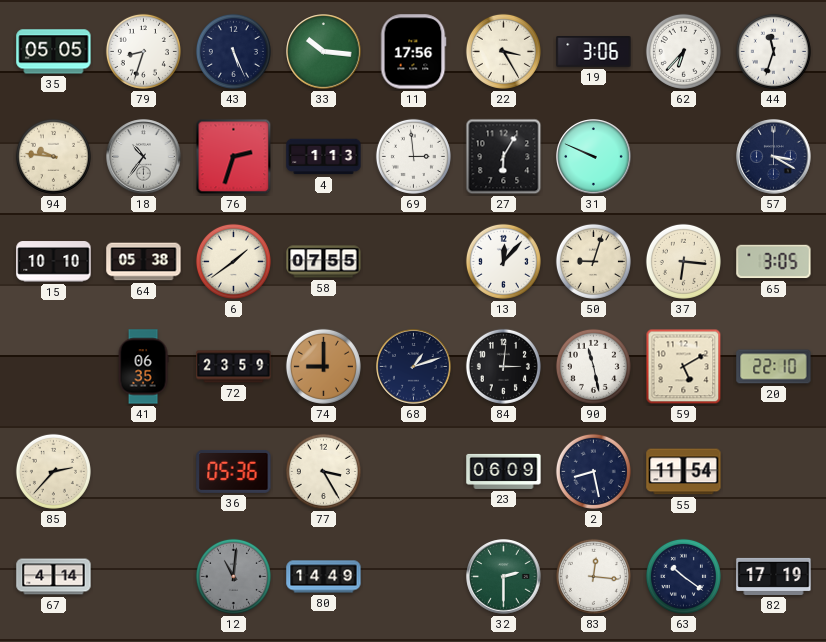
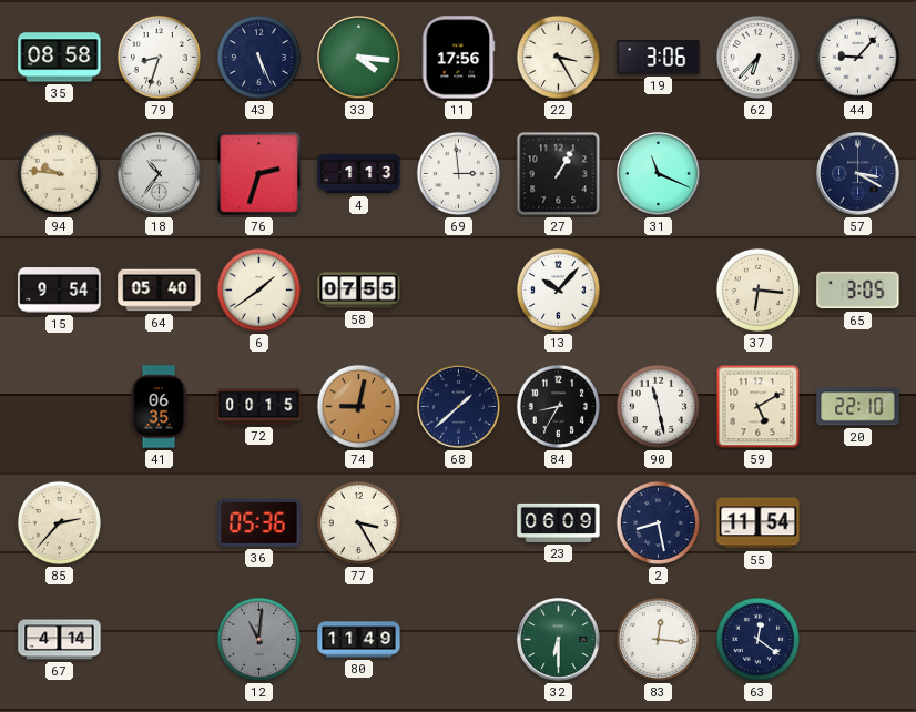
35: 05:05 -> 08:58
33: 10:16 -> 4:16
44: 11:33 -> 9:07
27: 6:05 -> 1:05
31: 9:49 -> 11:19
15: 10:10 -> 9:54
64: 05:38 -> 05:40
13: 12:07 -> 10:07
50: 9:03 -> none
72: 23:59 -> 00:15
74: 9:00 -> 9:02
68: 1:12 -> 1:38
84: 3:01 -> 8:35
80: 14:49 -> 11:49
32: 2:30 -> 6:30
63: 10:21 -> 12:21
82: 17:19 -> none
